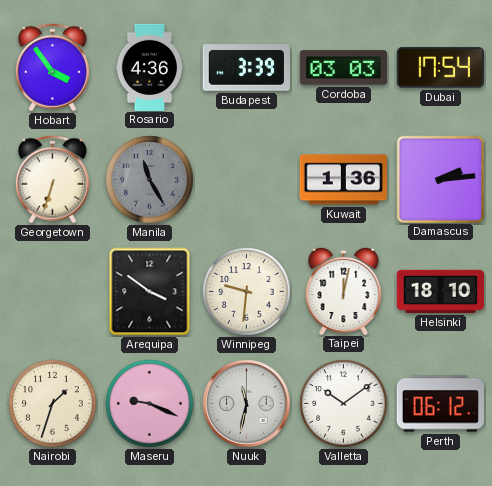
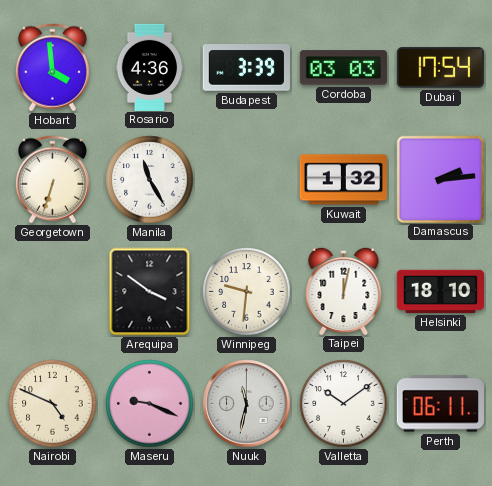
Hobart: 3:54 -> 3:59
Manila dial: grey -> white
Kuwait: 1:36 -> 1:32
Nairobi: 1:33 -> 4:49
Perth: 06:12 -> 06:11
